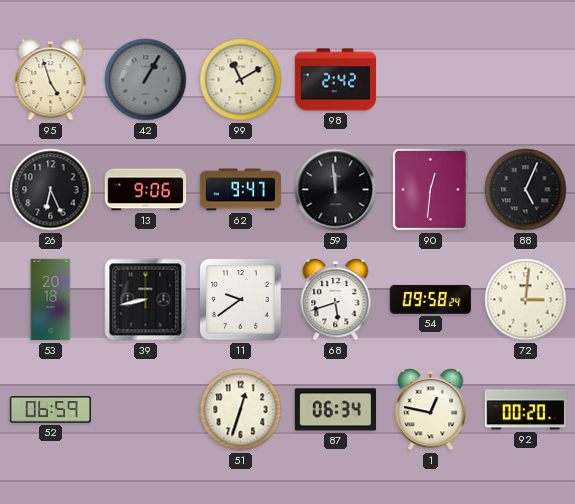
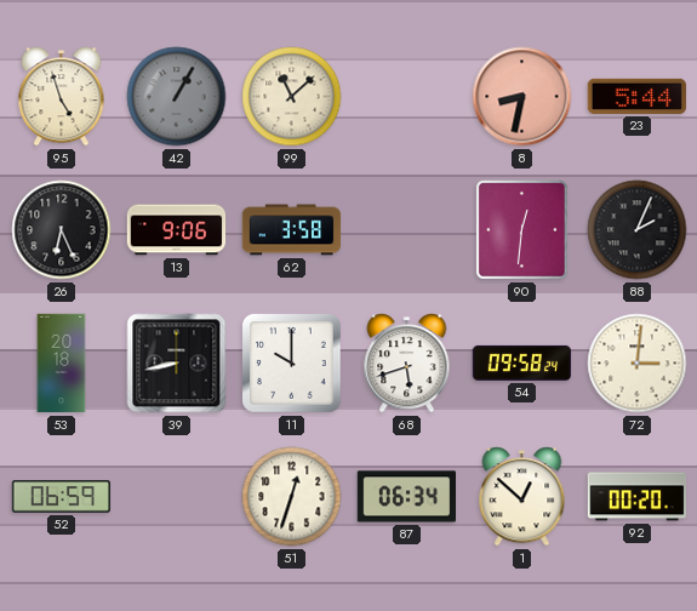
99: 11:10 -> 11:08
98: 2:42 -> none
8: none -> 8:32
23: none -> 5:44
62: 9:47 -> 3:58
59: 11:59 -> none
88: 5:04 -> 2:04
11: 9:39 -> 10:00
1: 12:47 -> 12:52
